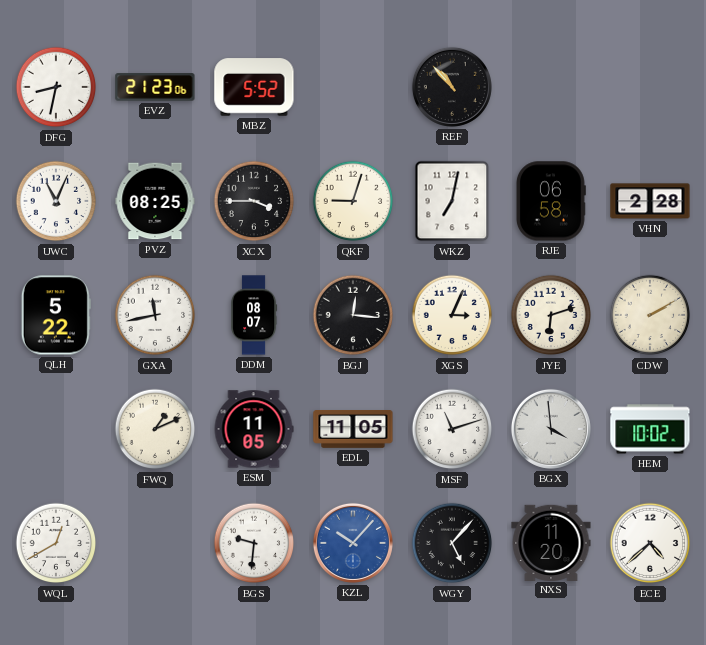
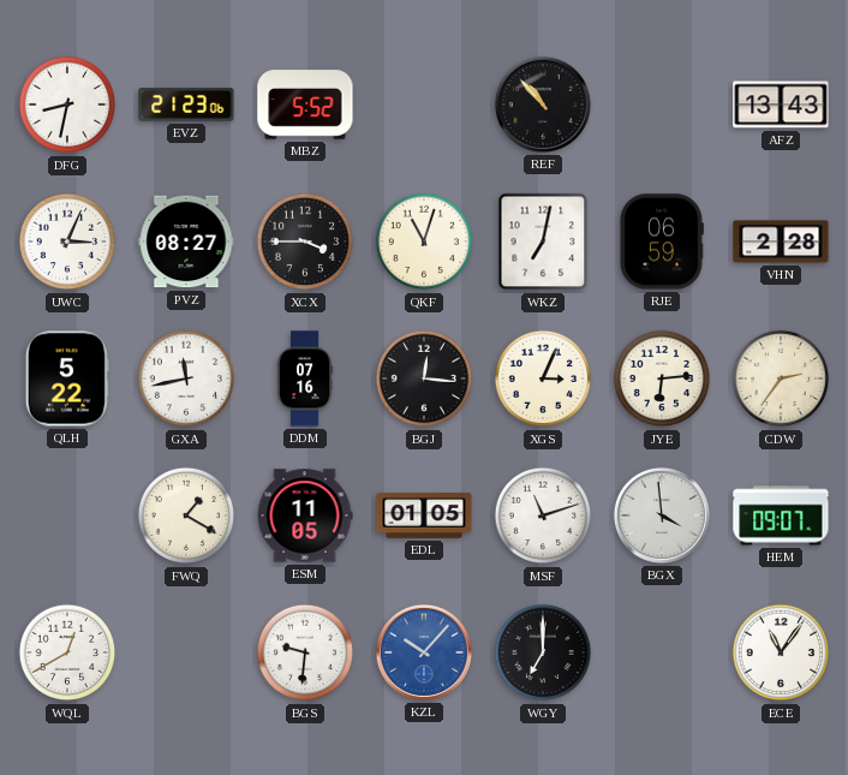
AFZ: none -> 13:43
UWC: 11:04 -> 3:04
PVZ: 08:25 -> 08:27
QKF: 9:03 -> 11:03
RJE: 06:58 -> 06:59
DDM: 08:07 -> 07:16
JYE: 6:12 -> 6:14
CDW: 2:10 -> 2:36
FWQ: 1:11 -> 1:20
EDL: 11:05 -> 01:05
HEM: 10:02 -> 09:07
WGY: 5:07 -> 7:00
NXS: 11:20 -> none
ECE: 4:38 -> 11:06
